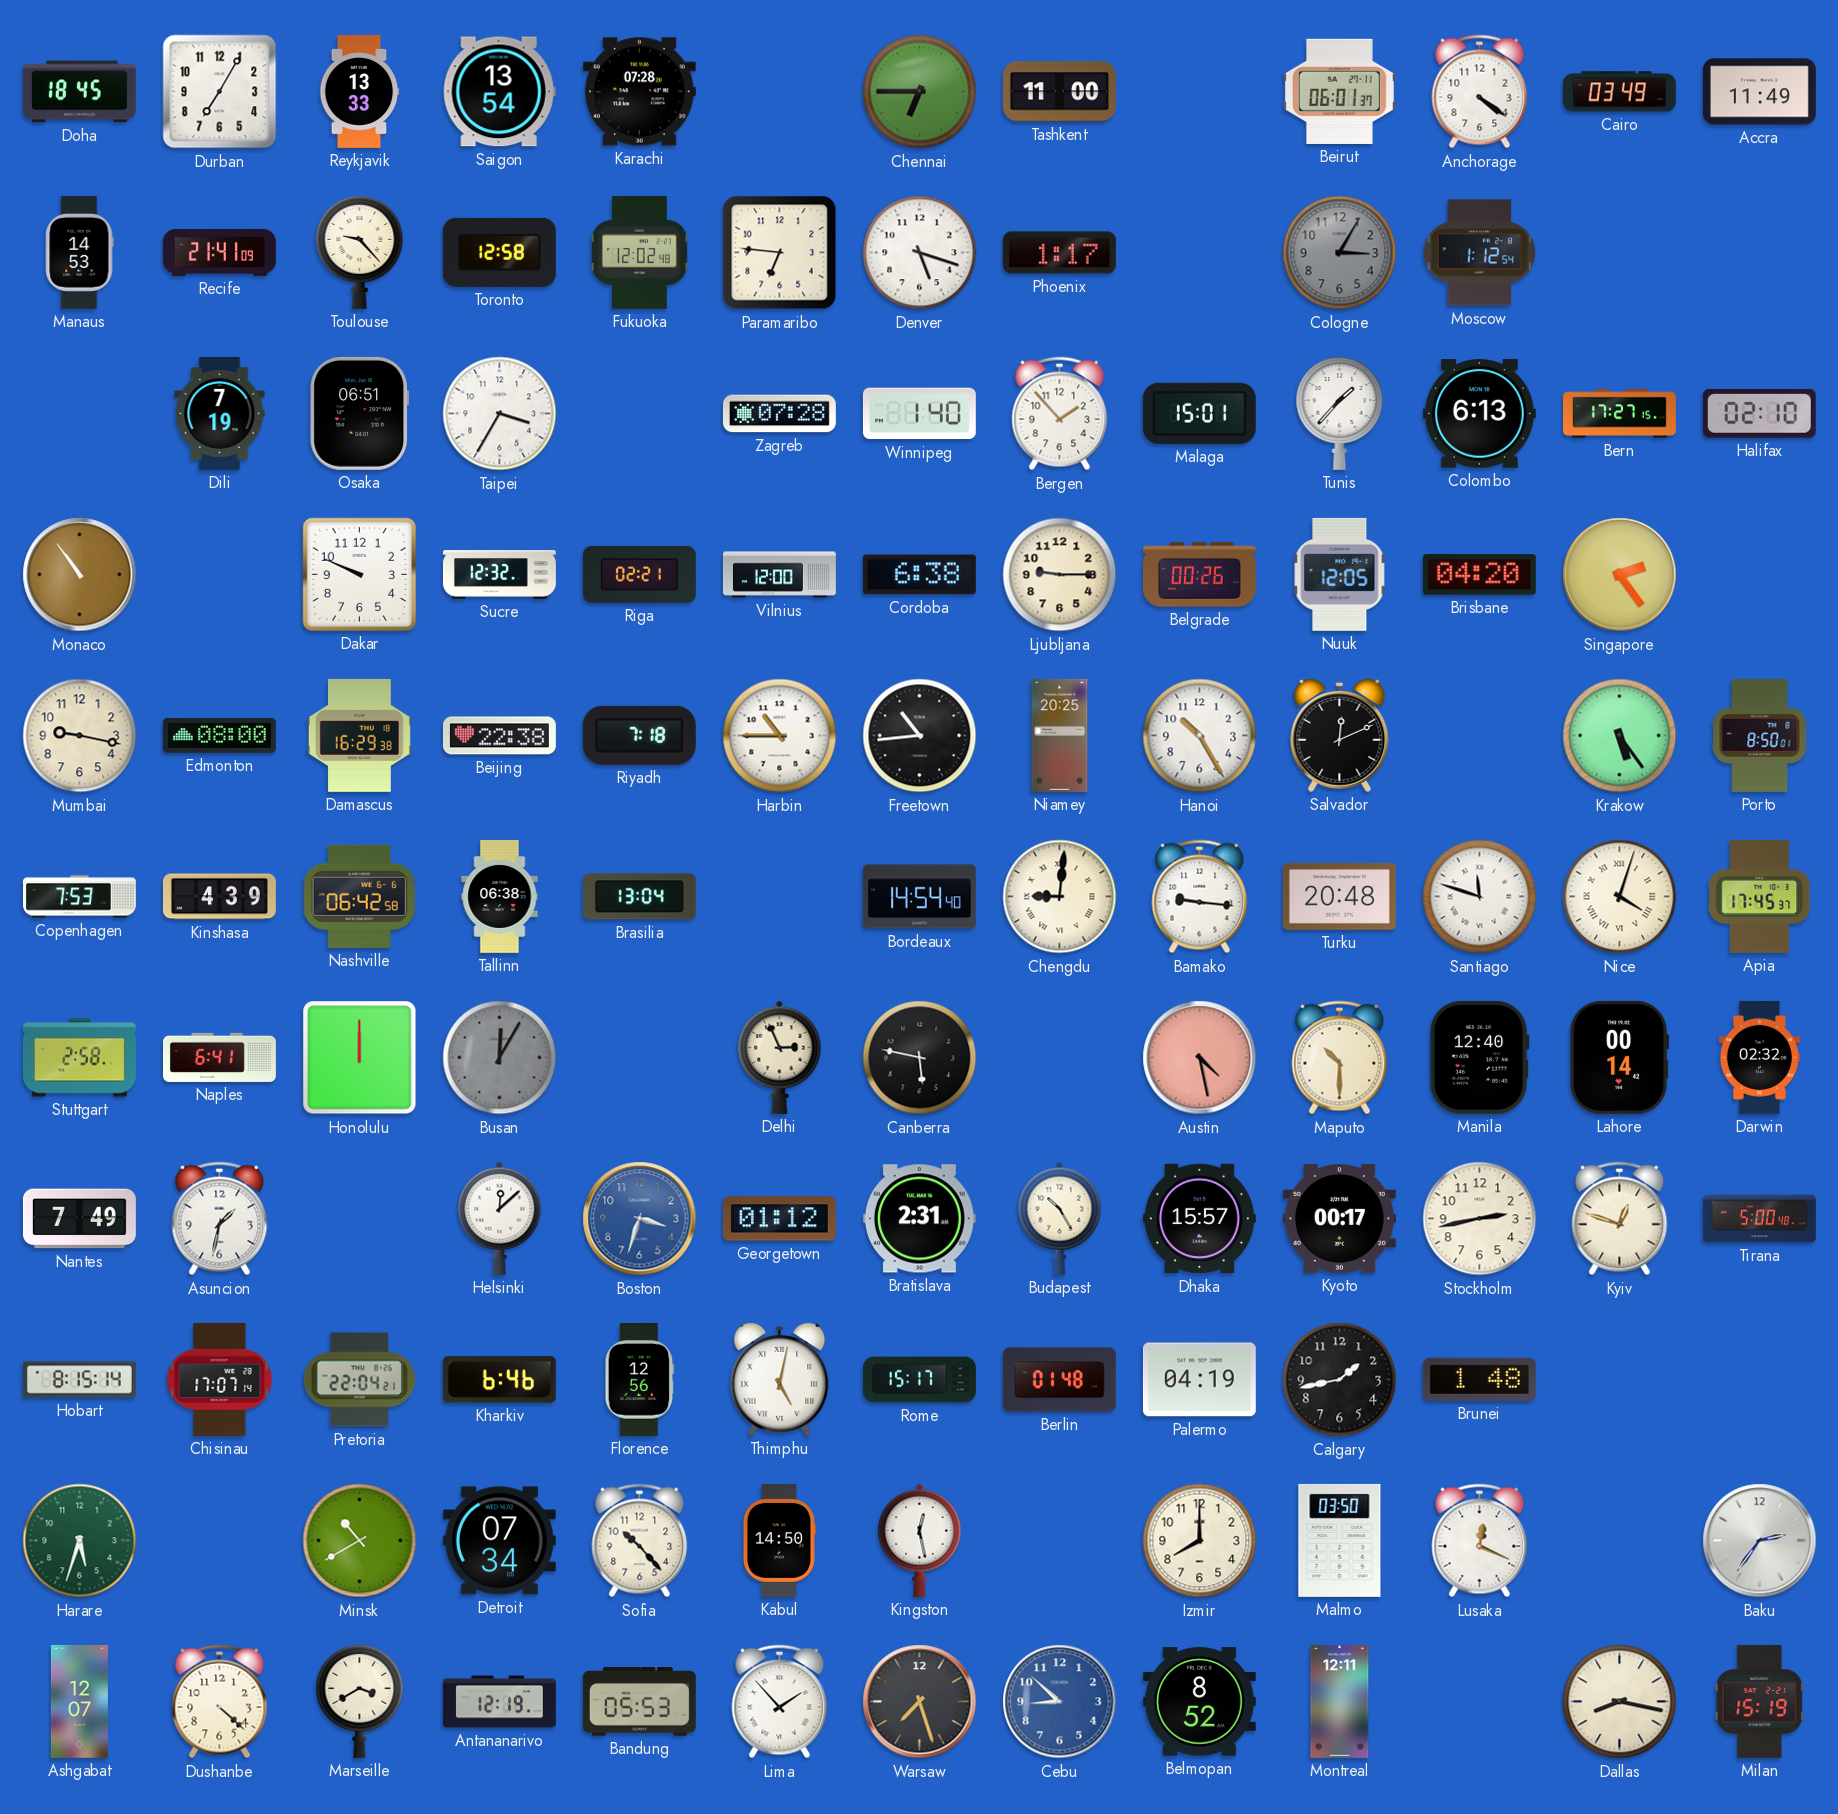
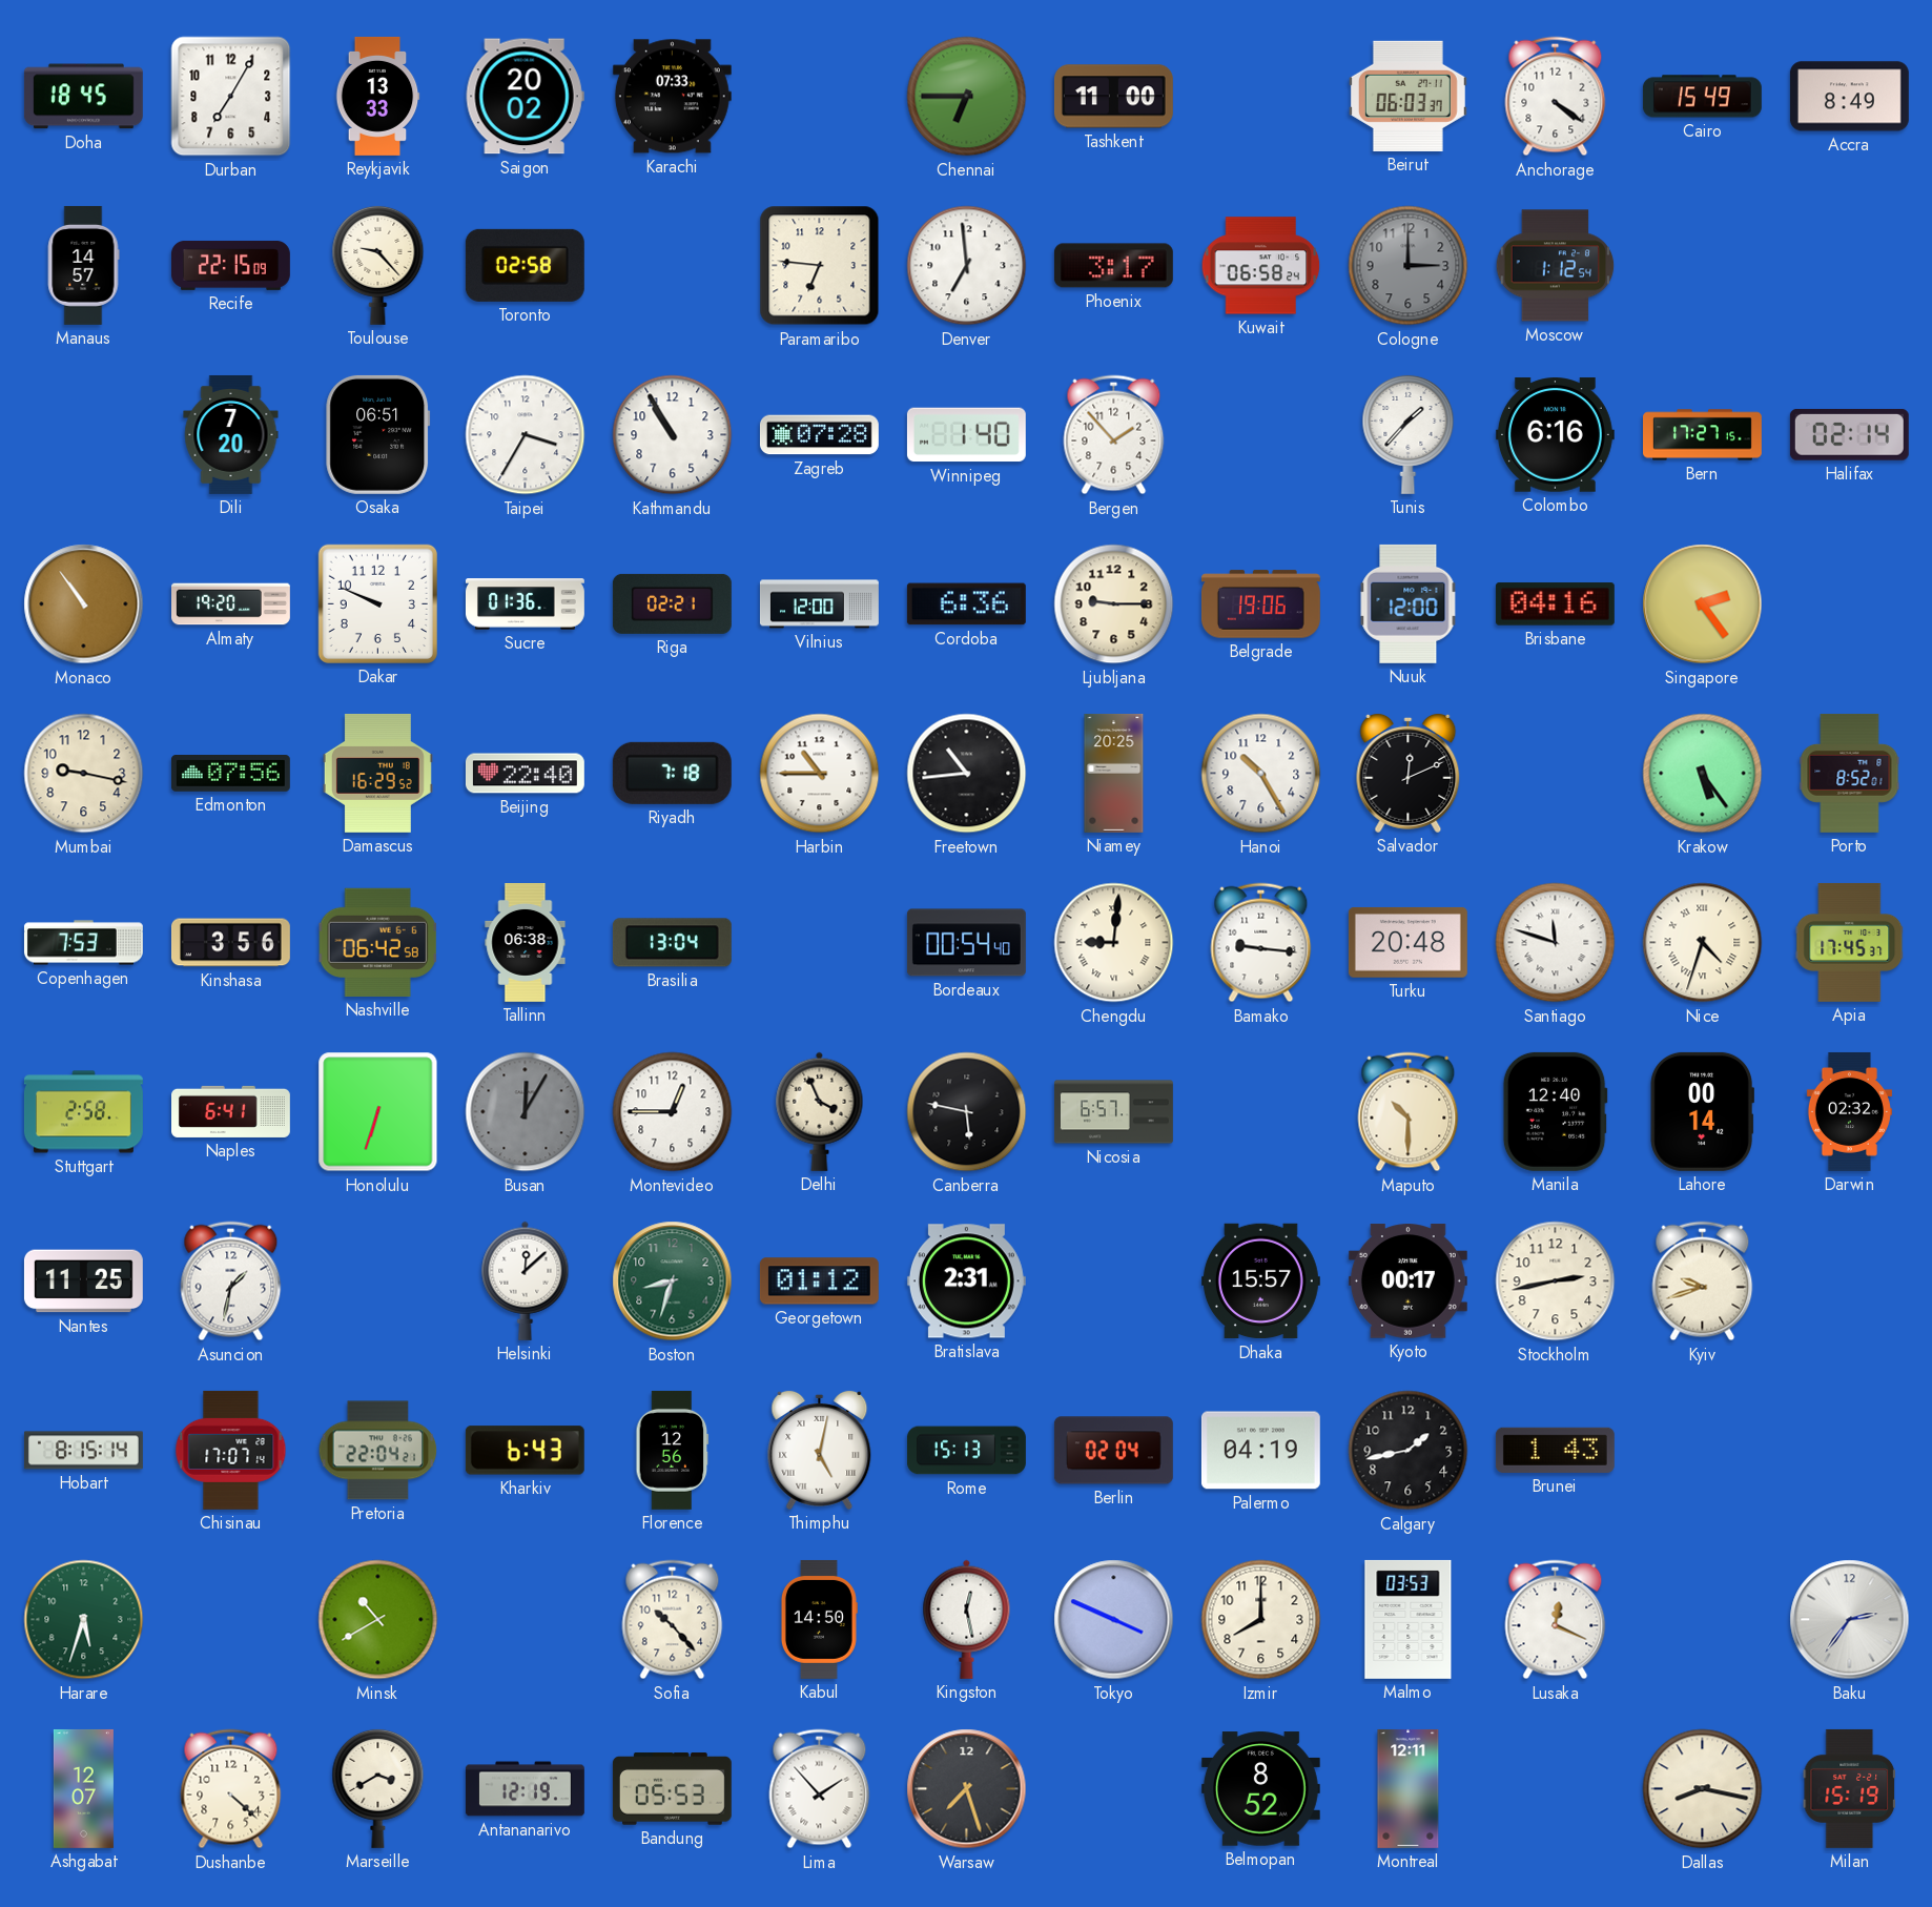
Saigon: 13:54 -> 20:02
Karachi: 07:28 -> 07:33
Beirut: 06:01 -> 06:03
Cairo: 03:49 -> 15:49
Accra: 11:49 -> 8:49
Manaus: 14:53 -> 14:57
Recife: 21:41 -> 22:15
Toronto: 12:58 -> 02:58
Fukuoka: 12:02 -> none
Denver: 5:18 -> 6:59
Phoenix: 1:17 -> 3:17
Kuwait: none -> 06:58
Cologne: 3:05 -> 3:00
Dili: 7:19 -> 7:20
Kathmandu: none -> 10:55
Malaga: 15:01 -> none
Colombo: 6:13 -> 6:16
Halifax: 02:10 -> 02:14
Almaty: none -> 19:20
Sucre: 12:32 -> 01:36
Cordoba: 6:38 -> 6:36
Belgrade: 00:26 -> 19:06
Nuuk: 12:05 -> 12:00
Brisbane: 04:20 -> 04:16
Edmonton: 08:00 -> 07:56
Damascus: 16:29:38 -> 16:29:52
Beijing: 22:38 -> 22:40
Porto: 8:50 -> 8:52
Kinshasa: 4:39 -> 3:56
Bordeaux: 14:54 -> 00:54
Nice: 4:03 -> 4:33
Honolulu: 12:00 -> 6:33
Montevideo: none -> 12:45
Delhi: 2:56 -> 3:56
Nicosia: none -> 6:57
Austin: 4:28 -> none
Nantes: 7:49 -> 11:25
Boston: 3:33 -> 8:33
Boston dial: blue -> green
Budapest: 10:25 -> none
Kyiv: 12:48 -> 9:42
Tirana: 5:00 -> none
Kharkiv: 6:46 -> 6:43
Rome: 15:17 -> 15:13
Berlin: 01:48 -> 02:04
Brunei: 1:48 -> 1:43
Detroit: 07:34 -> none
Tokyo: none -> 3:49
Malmo: 03:50 -> 03:53
Cebu: 8:52 -> none
